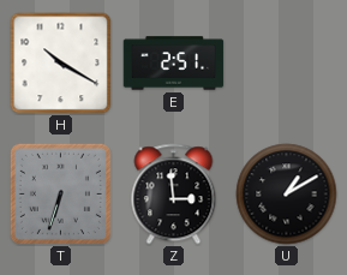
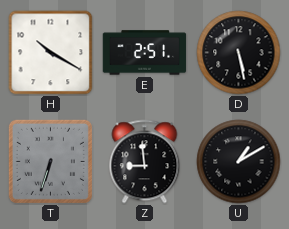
D: none -> 5:28
Z: 2:59 -> 8:59
